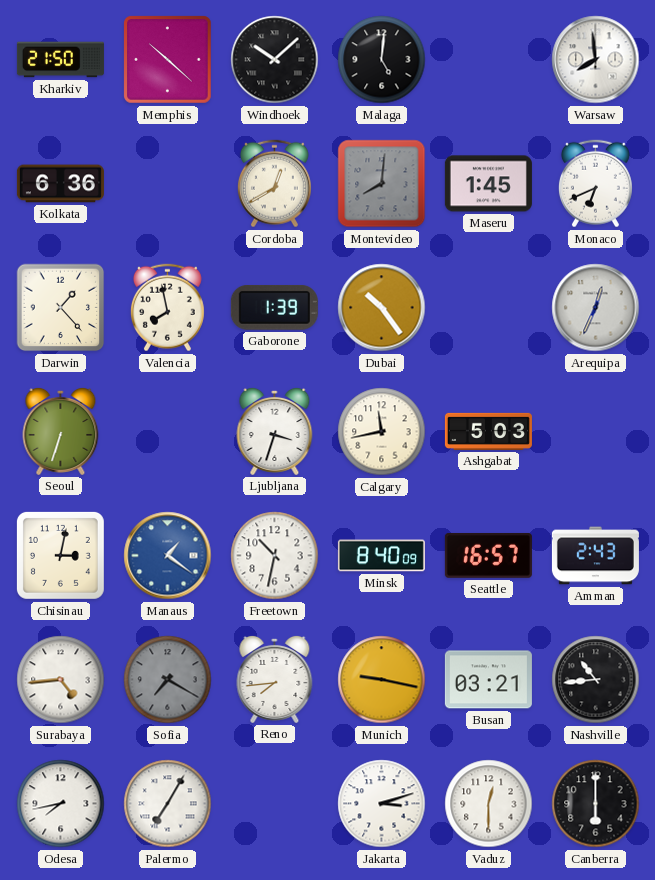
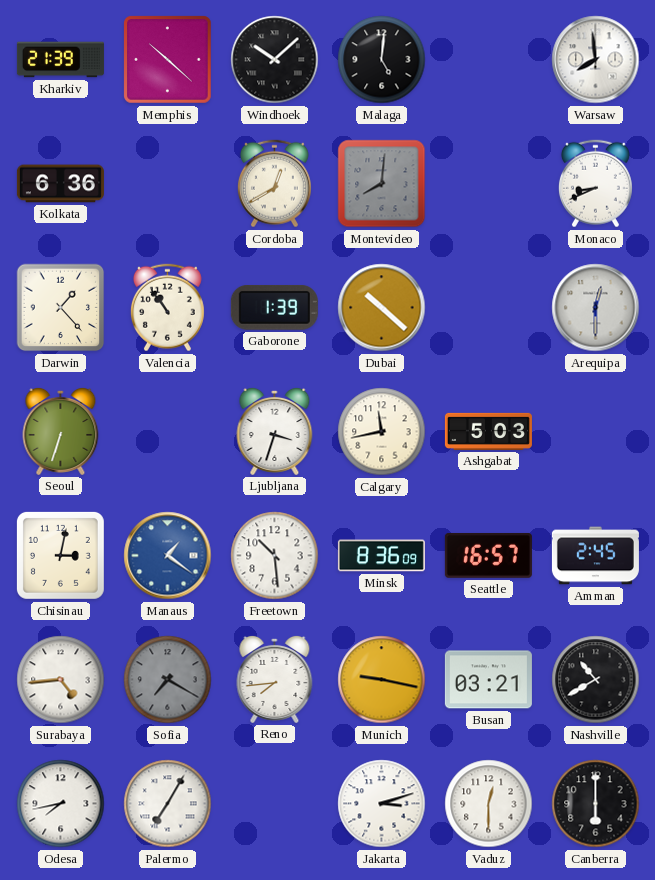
Kharkiv: 21:50 -> 21:39
Maseru: 1:45 -> none
Monaco: 6:41 -> 8:41
Valencia: 7:58 -> 10:54
Dubai: 10:24 -> 10:22
Arequipa: 12:34 -> 12:30
Freetown: 10:32 -> 10:29
Minsk: 8:40 -> 8:36
Amman: 2:43 -> 2:45
Nashville: 10:44 -> 10:40
